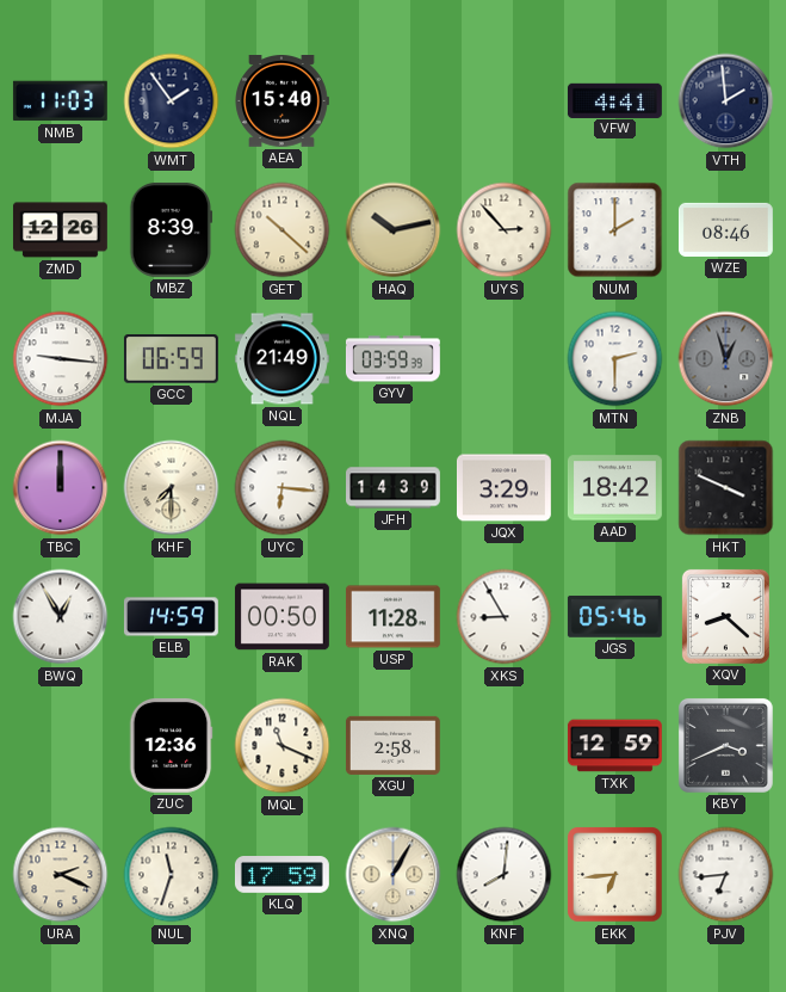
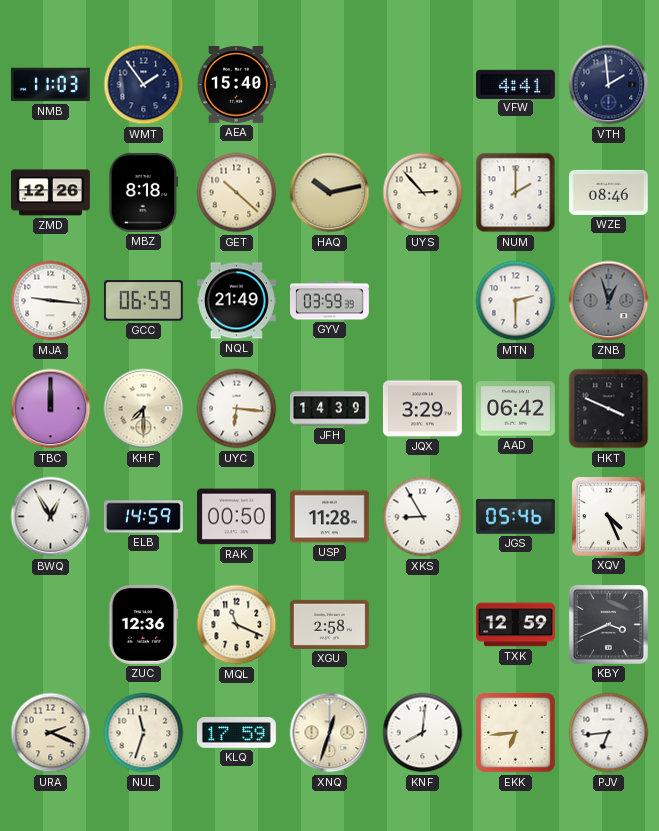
MBZ: 8:39 -> 8:18
AAD: 18:42 -> 06:42
XQV: 8:22 -> 4:26
XNQ: 1:05 -> 12:33
